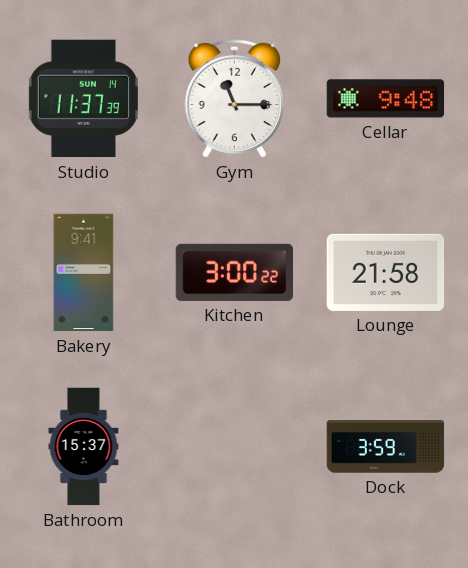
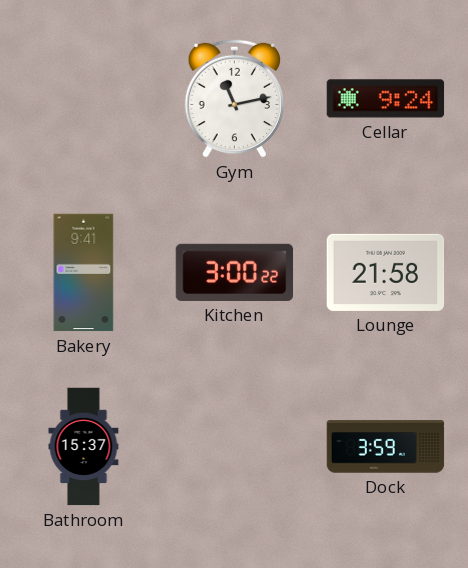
Studio: 11:37 -> none
Gym: 11:15 -> 11:13
Cellar: 9:48 -> 9:24
